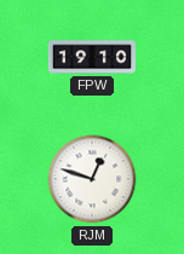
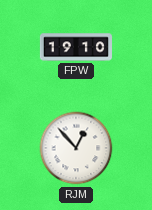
RJM: 12:48 -> 12:53
